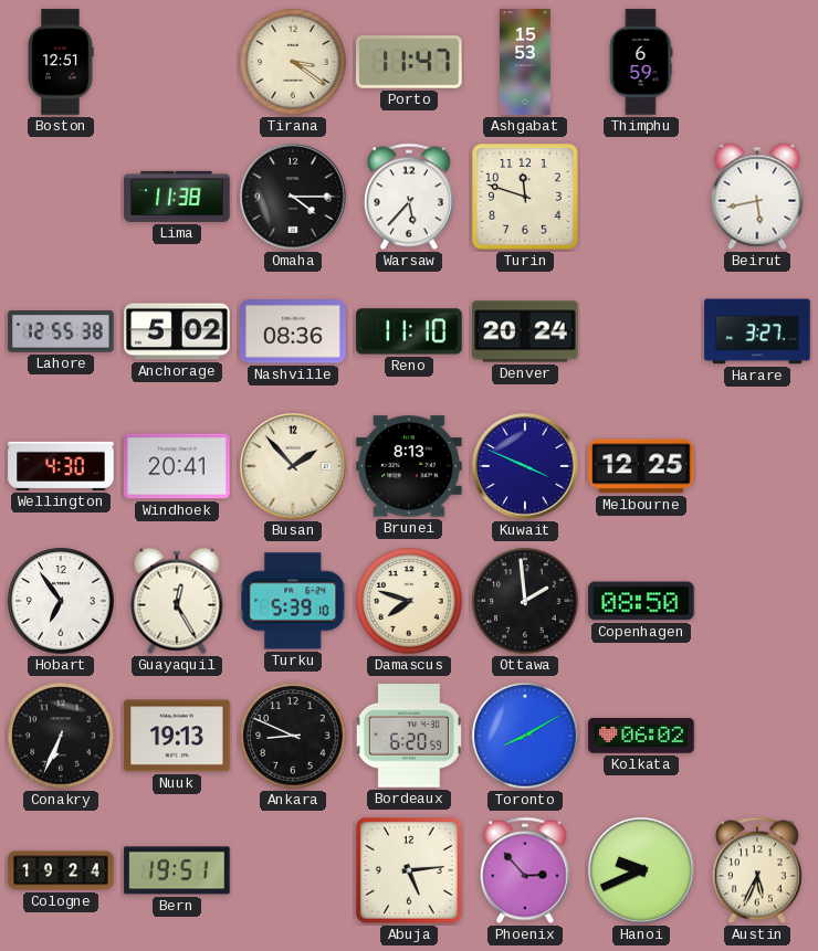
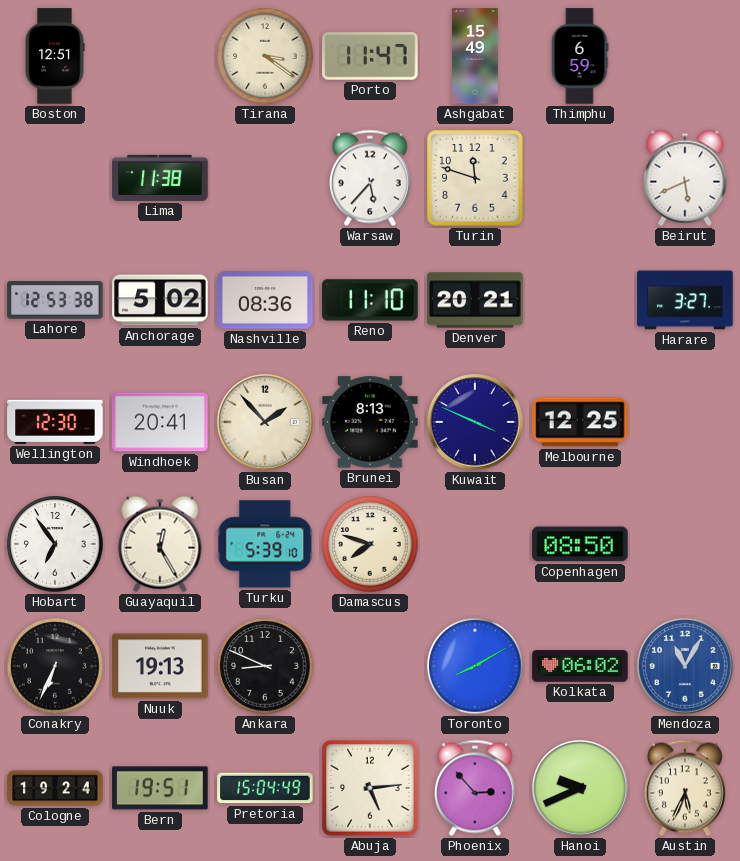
Ashgabat: 15:53 -> 15:49
Omaha: 4:15 -> none
Beirut: 5:43 -> 5:41
Lahore: 12:55 -> 12:53
Denver: 20:24 -> 20:21
Wellington: 4:30 -> 12:30
Ottawa: 1:59 -> none
Bordeaux: 6:20 -> none
Mendoza: none -> 11:05
Pretoria: none -> 15:04
